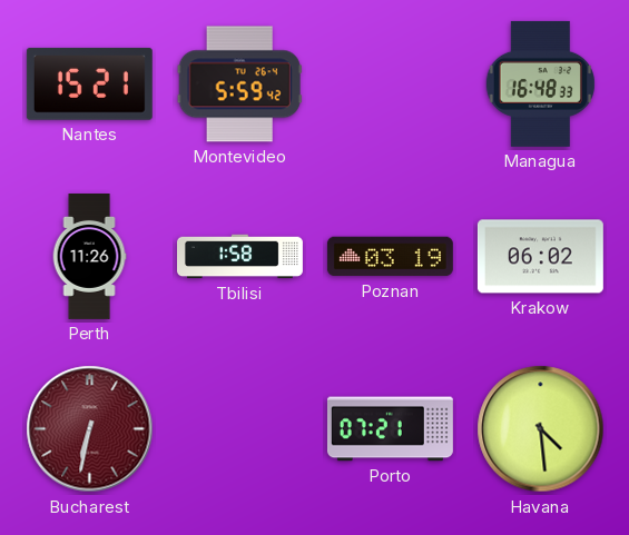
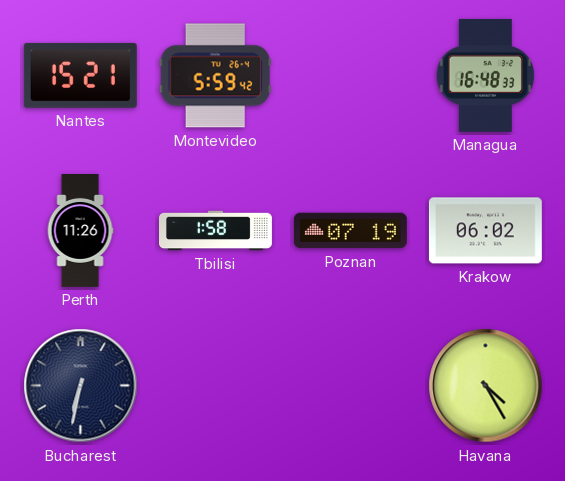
Poznan: 03:19 -> 07:19
Bucharest dial: burgundy -> navy
Porto: 07:21 -> none
Havana: 4:29 -> 4:25
